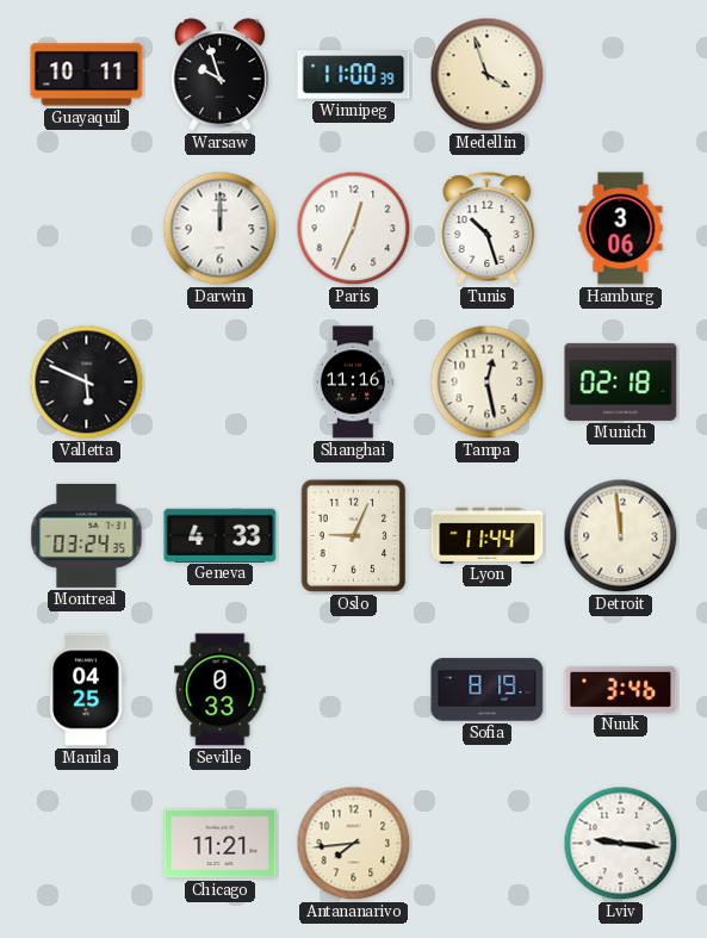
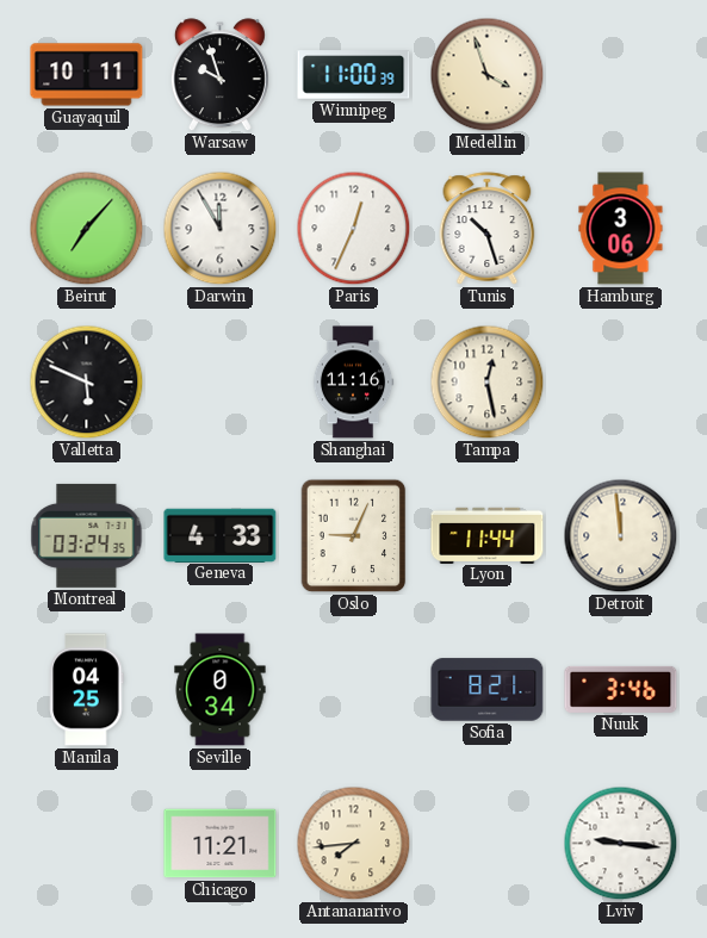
Beirut: none -> 7:07
Darwin: 12:00 -> 11:55
Munich: 02:18 -> none
Seville: 0:33 -> 0:34
Sofia: 8:19 -> 8:21
